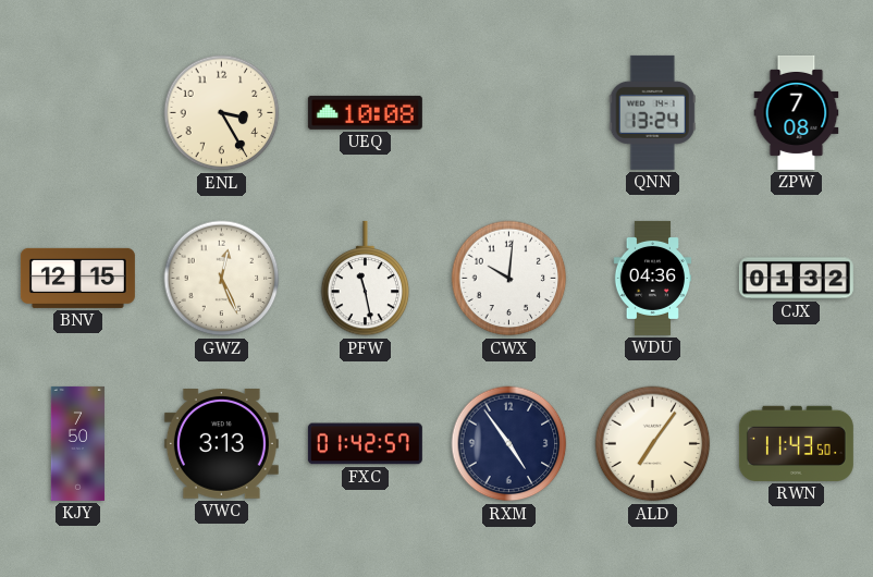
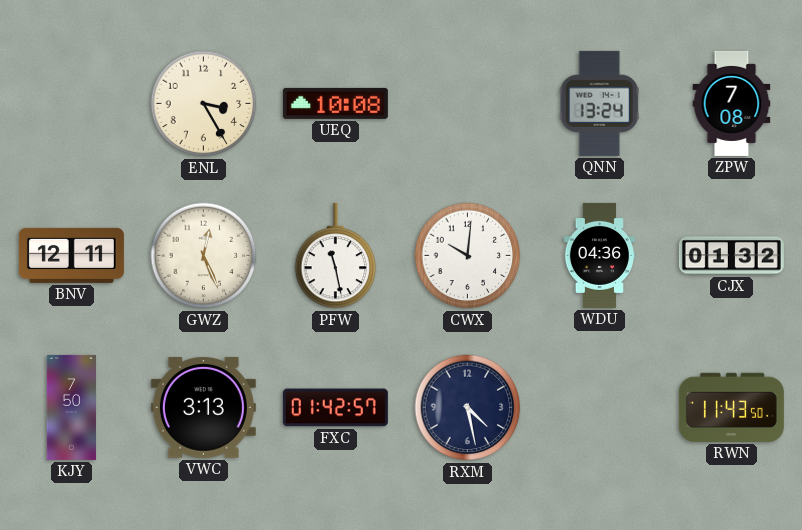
BNV: 12:15 -> 12:11
RXM: 4:54 -> 4:28
ALD: 7:06 -> none
